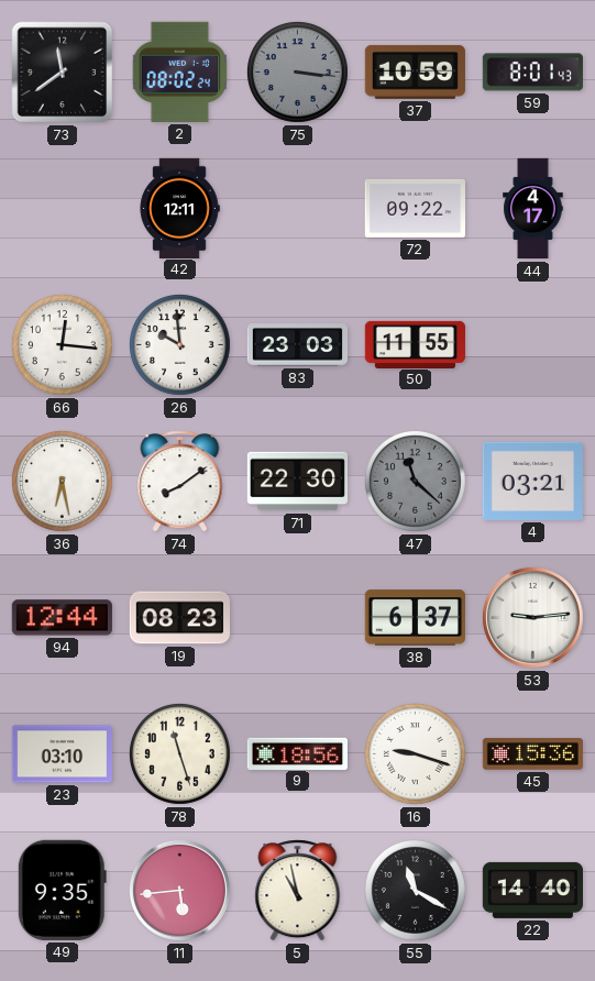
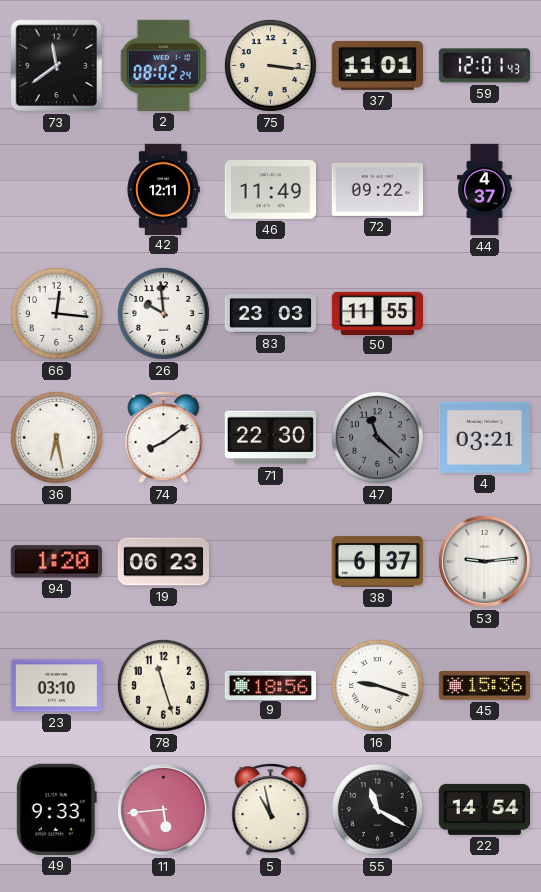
75 dial: grey -> cream
37: 10:59 -> 11:01
59: 8:01 -> 12:01
46: none -> 11:49
44: 4:17 -> 4:37
94: 12:44 -> 1:20
19: 08:23 -> 06:23
49: 9:35 -> 9:33
22: 14:40 -> 14:54
